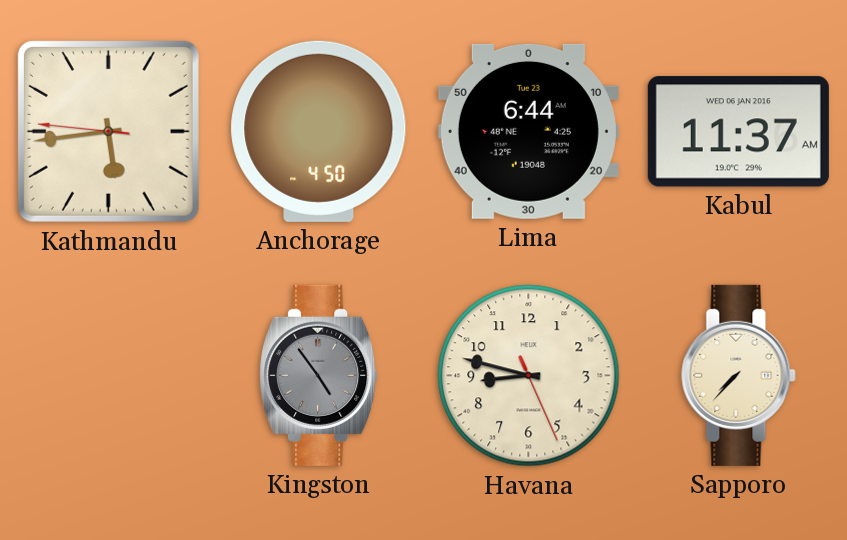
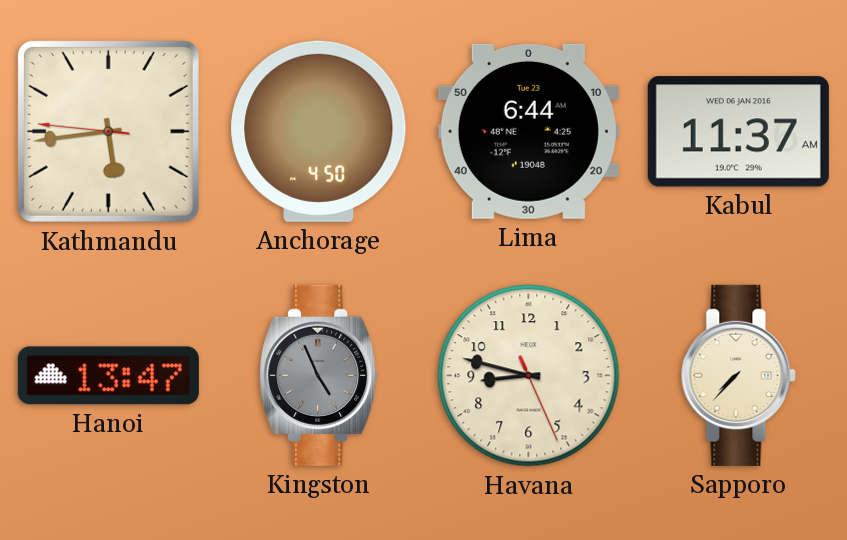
Hanoi: none -> 13:47
Kingston: 4:54 -> 4:56
